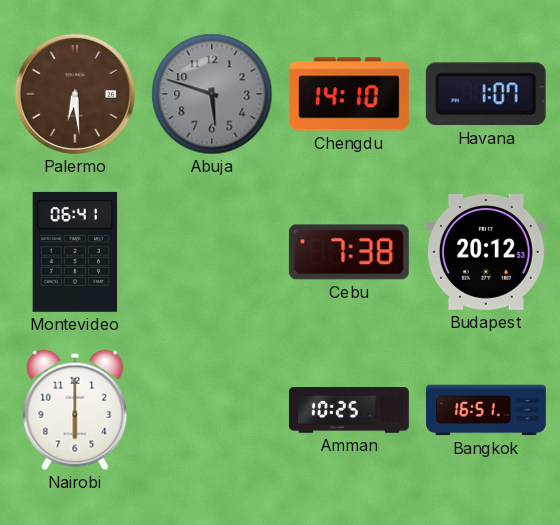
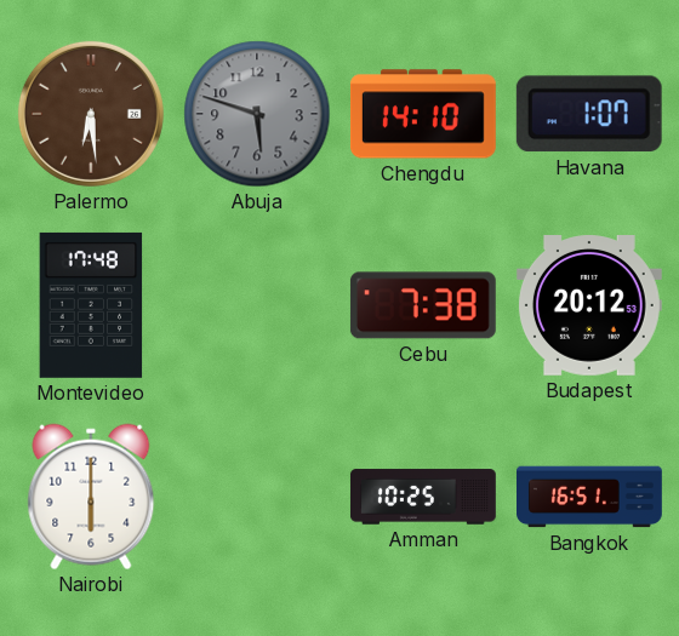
Montevideo: 06:41 -> 17:48
